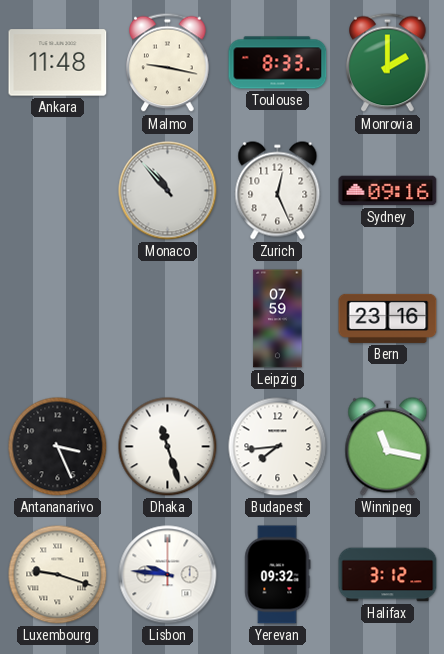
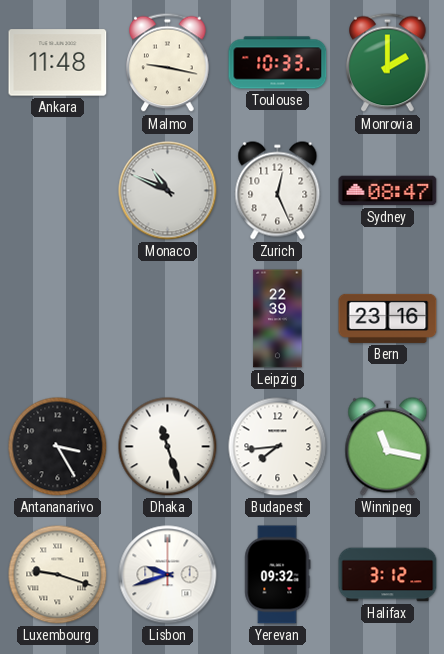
Toulouse: 8:33 -> 10:33
Monaco: 10:53 -> 10:49
Sydney: 09:16 -> 08:47
Leipzig: 07:59 -> 22:39
Antananarivo: 3:26 -> 3:25
Lisbon: 9:46 -> 9:42
